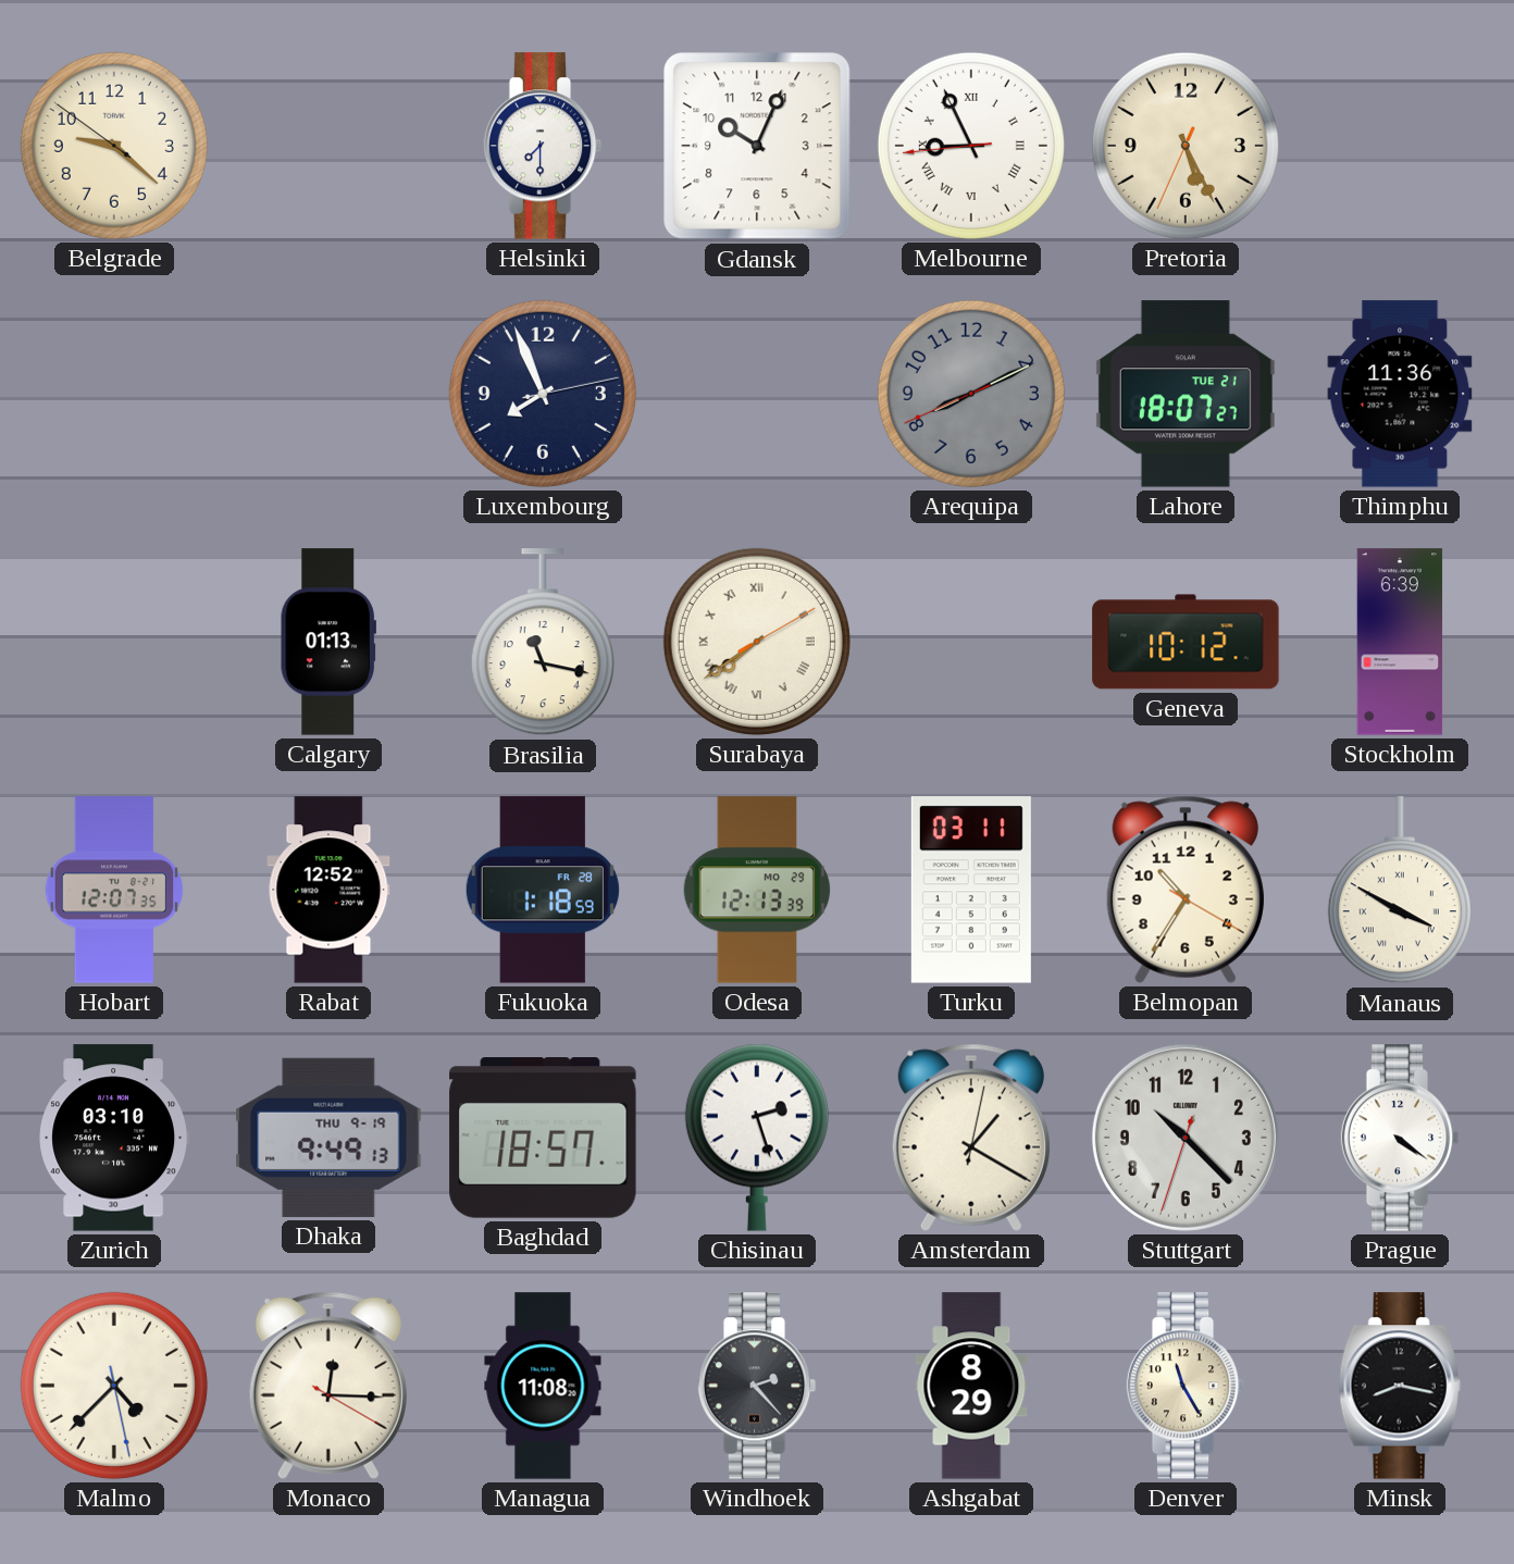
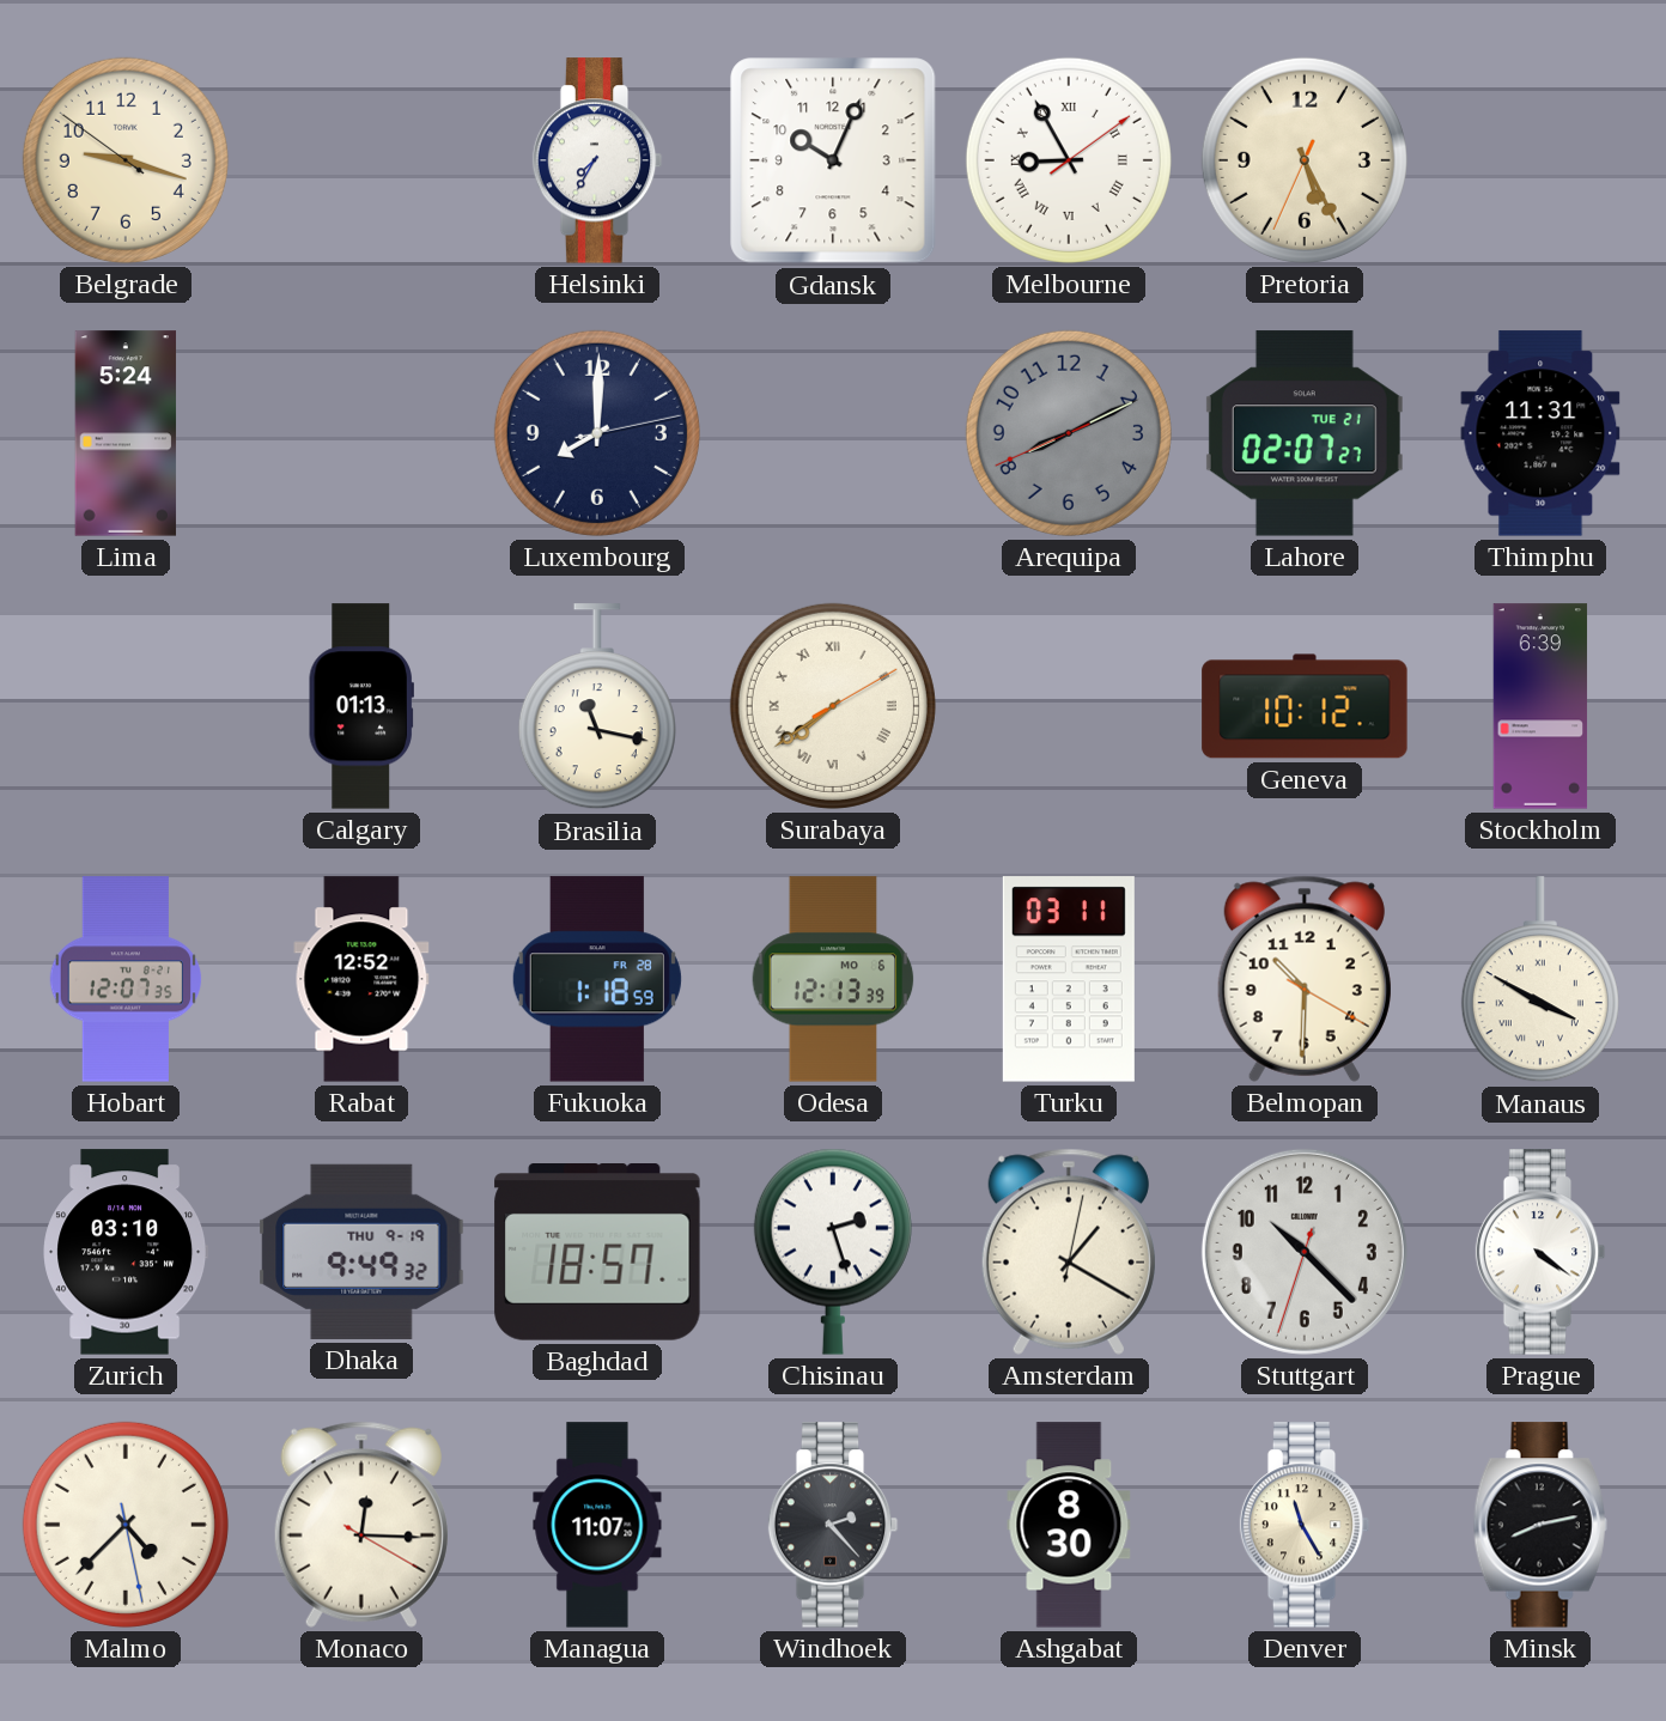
Belgrade: 9:21 -> 9:17
Helsinki: 7:30 -> 7:35
Melbourne: 8:55:44 -> 8:55:09
Lima: none -> 5:24
Luxembourg: 7:56 -> 8:00
Lahore: 18:07 -> 02:07
Thimphu: 11:36 -> 11:31
Odesa date: MO 29 -> MO 6
Belmopan: 10:35 -> 10:30
Dhaka: 9:49:13 -> 9:49:32
Managua: 11:08 -> 11:07
Ashgabat: 8:29 -> 8:30
Minsk: 8:17 -> 8:13
